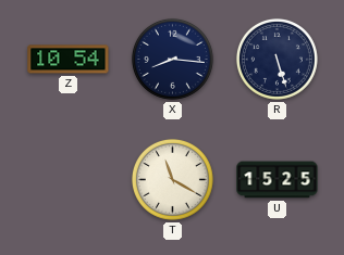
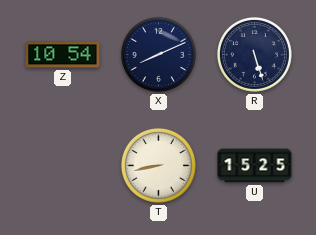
X: 8:16 -> 8:11
T: 11:20 -> 8:43
